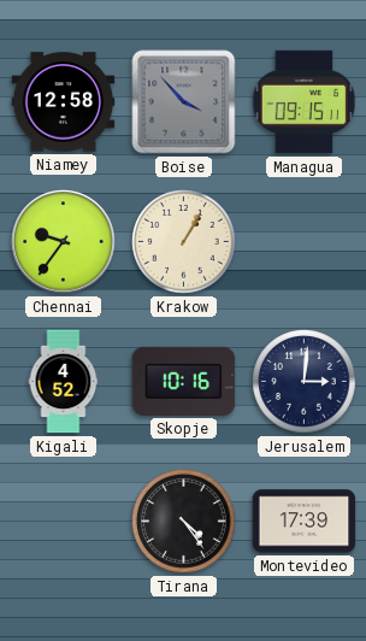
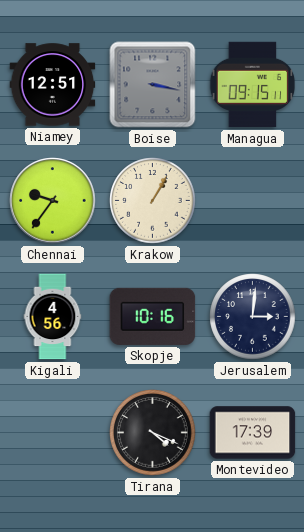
Niamey: 12:58 -> 12:51
Boise: 3:53 -> 3:17
Kigali: 4:52 -> 4:56
Tirana: 4:24 -> 4:19
